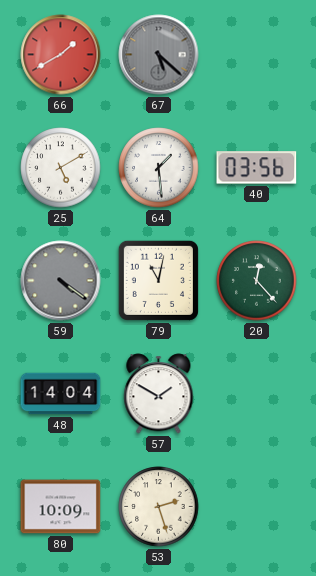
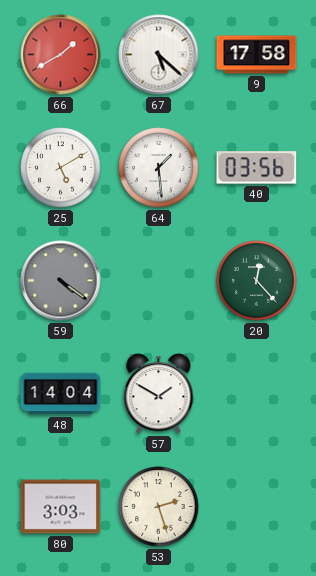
67 dial: grey -> white
9: none -> 17:58
79: 11:02 -> none
80: 10:09 -> 3:03
